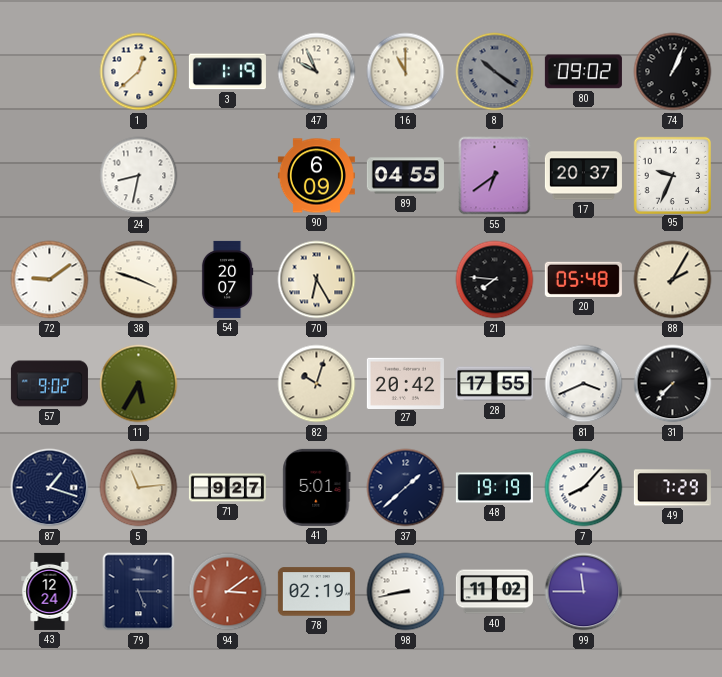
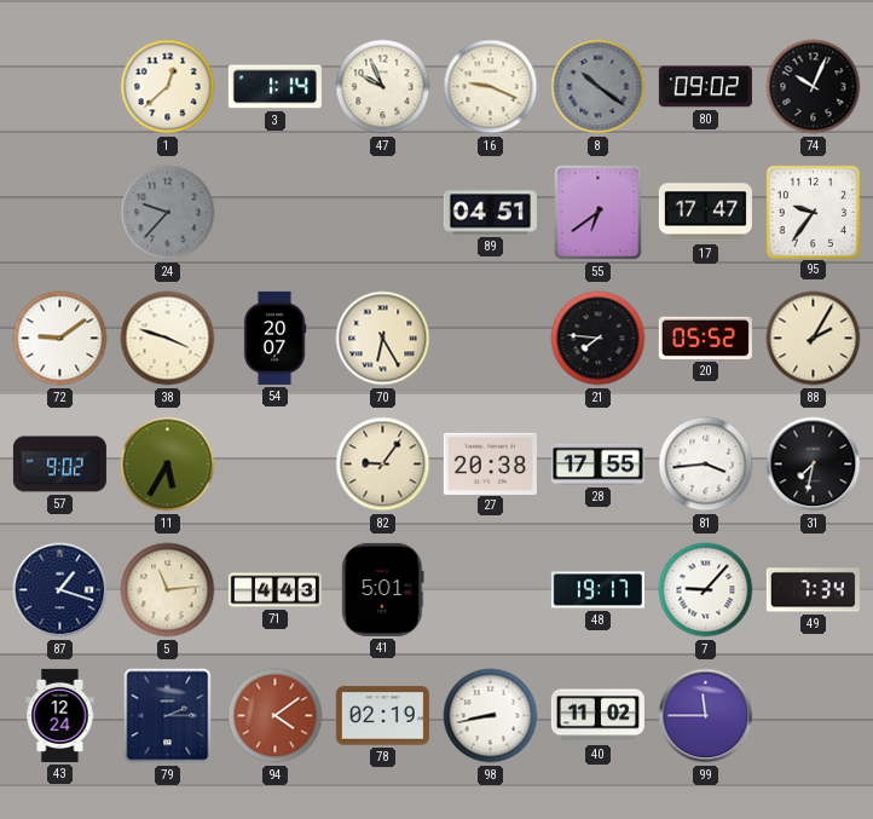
3: 1:19 -> 1:14
16: 11:00 -> 9:19
74: 1:04 -> 10:04
24: 8:32 -> 9:37
24 dial: white -> grey
90: 6:09 -> none
89: 04:55 -> 04:51
17: 20:37 -> 17:47
95: 9:34 -> 9:36
20: 05:48 -> 05:52
82: 10:03 -> 9:06
27: 20:42 -> 20:38
81: 3:41 -> 3:44
31: 7:37 -> 7:32
71: 9:27 -> 4:43
37: 1:38 -> none
48: 19:19 -> 19:17
7: 8:07 -> 9:07
49: 7:29 -> 7:34
79: 5:15 -> 2:15
94: 3:09 -> 4:09
